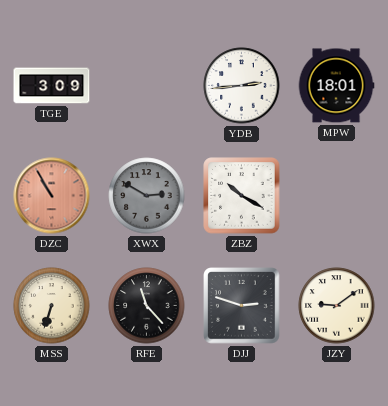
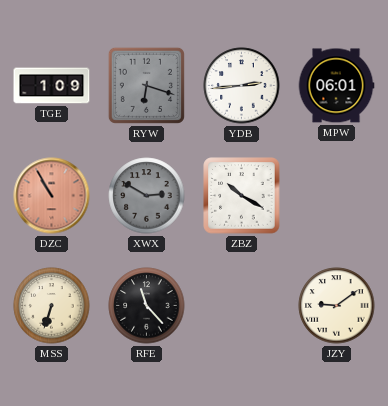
TGE: 3:09 -> 1:09
RYW: none -> 6:18
MPW: 18:01 -> 06:01
DJJ: 2:48 -> none
